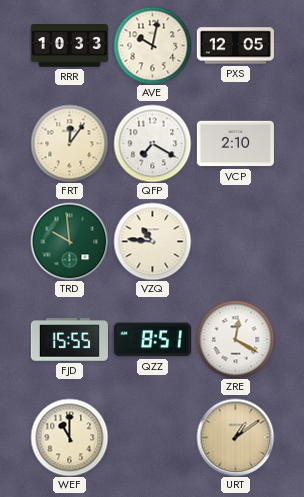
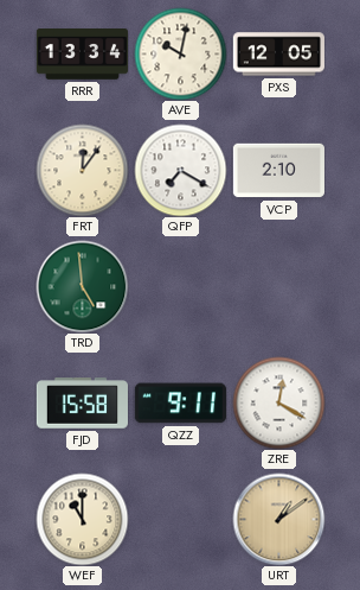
RRR: 10:33 -> 13:34
TRD: 9:59 -> 4:59
VZQ: 10:46 -> none
FJD: 15:55 -> 15:58
QZZ: 8:51 -> 9:11
